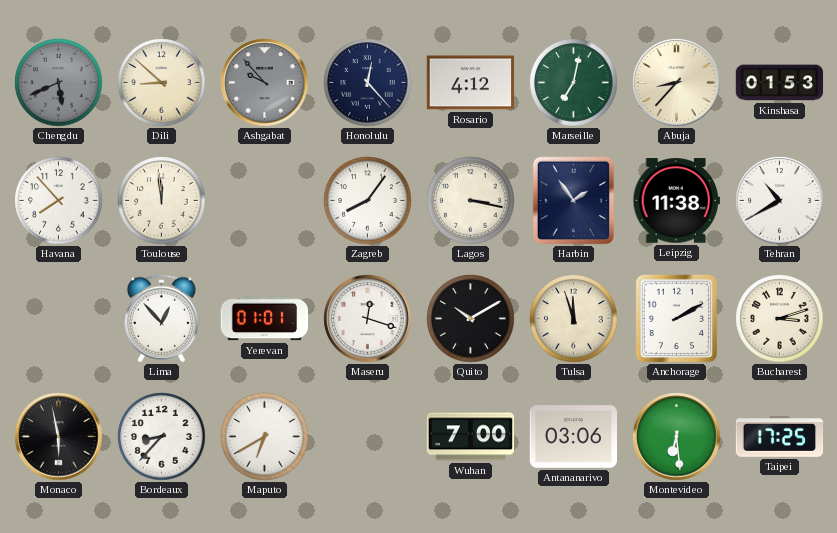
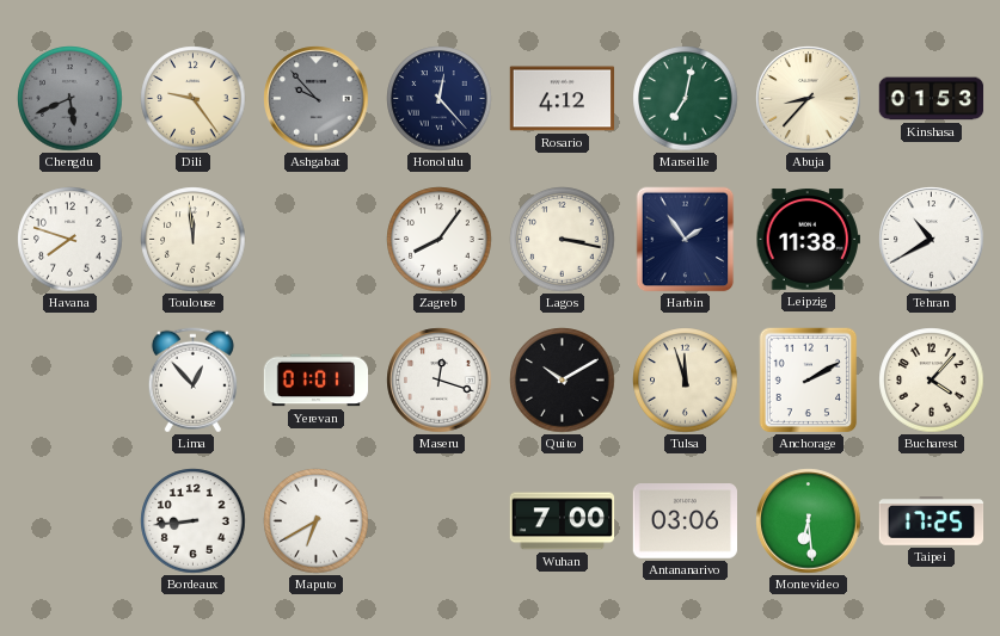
Dili: 8:52 -> 9:24
Havana: 7:53 -> 7:48
Bucharest: 3:12 -> 4:07
Monaco: 5:58 -> none
Bordeaux: 8:37 -> 8:44
